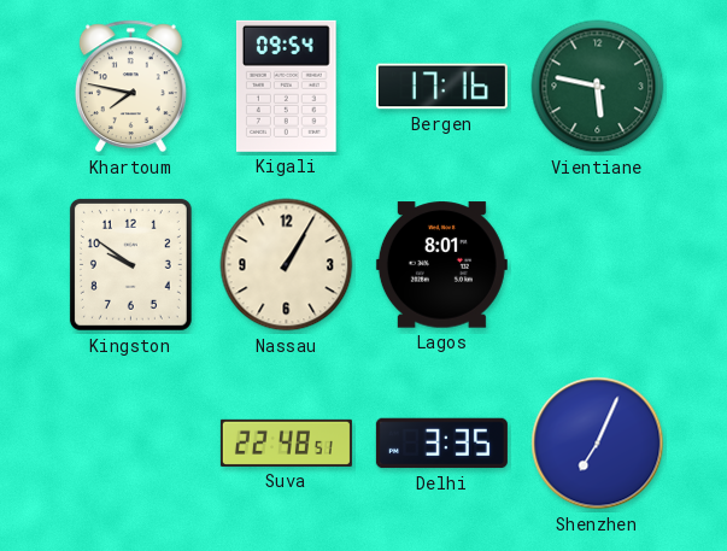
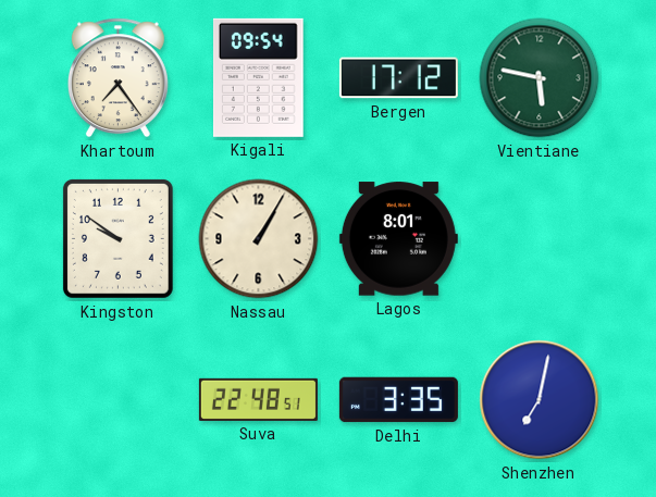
Khartoum: 7:47 -> 7:24
Bergen: 17:16 -> 17:12
Shenzhen: 7:04 -> 7:02
